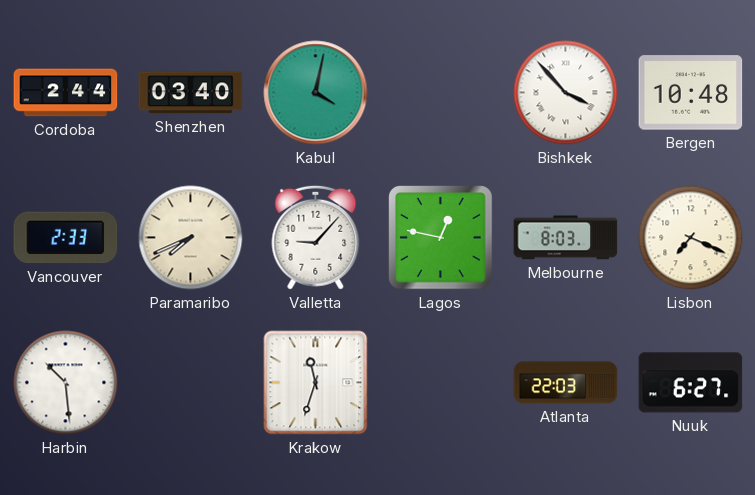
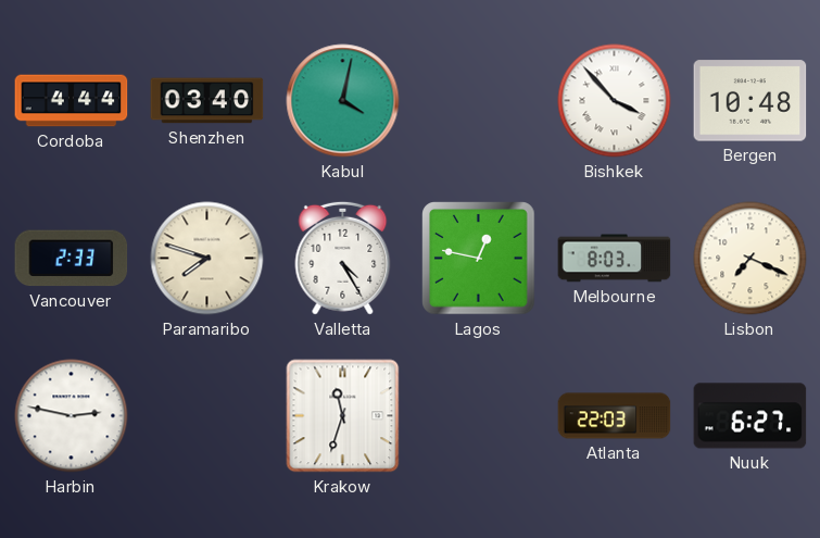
Cordoba: 2:44 -> 4:44
Paramaribo: 7:41 -> 7:48
Valletta: 9:07 -> 4:25
Harbin: 10:29 -> 2:47
